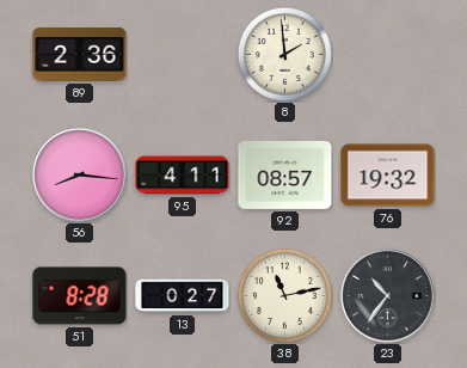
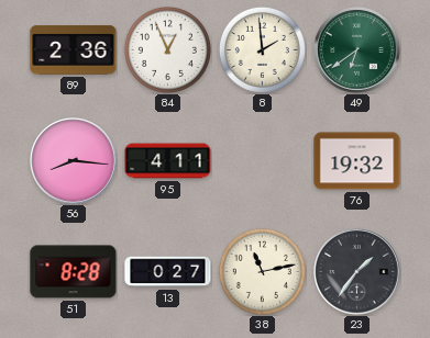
84: none -> 12:56
49: none -> 6:39
92: 08:57 -> none
23: 10:36 -> 1:36
